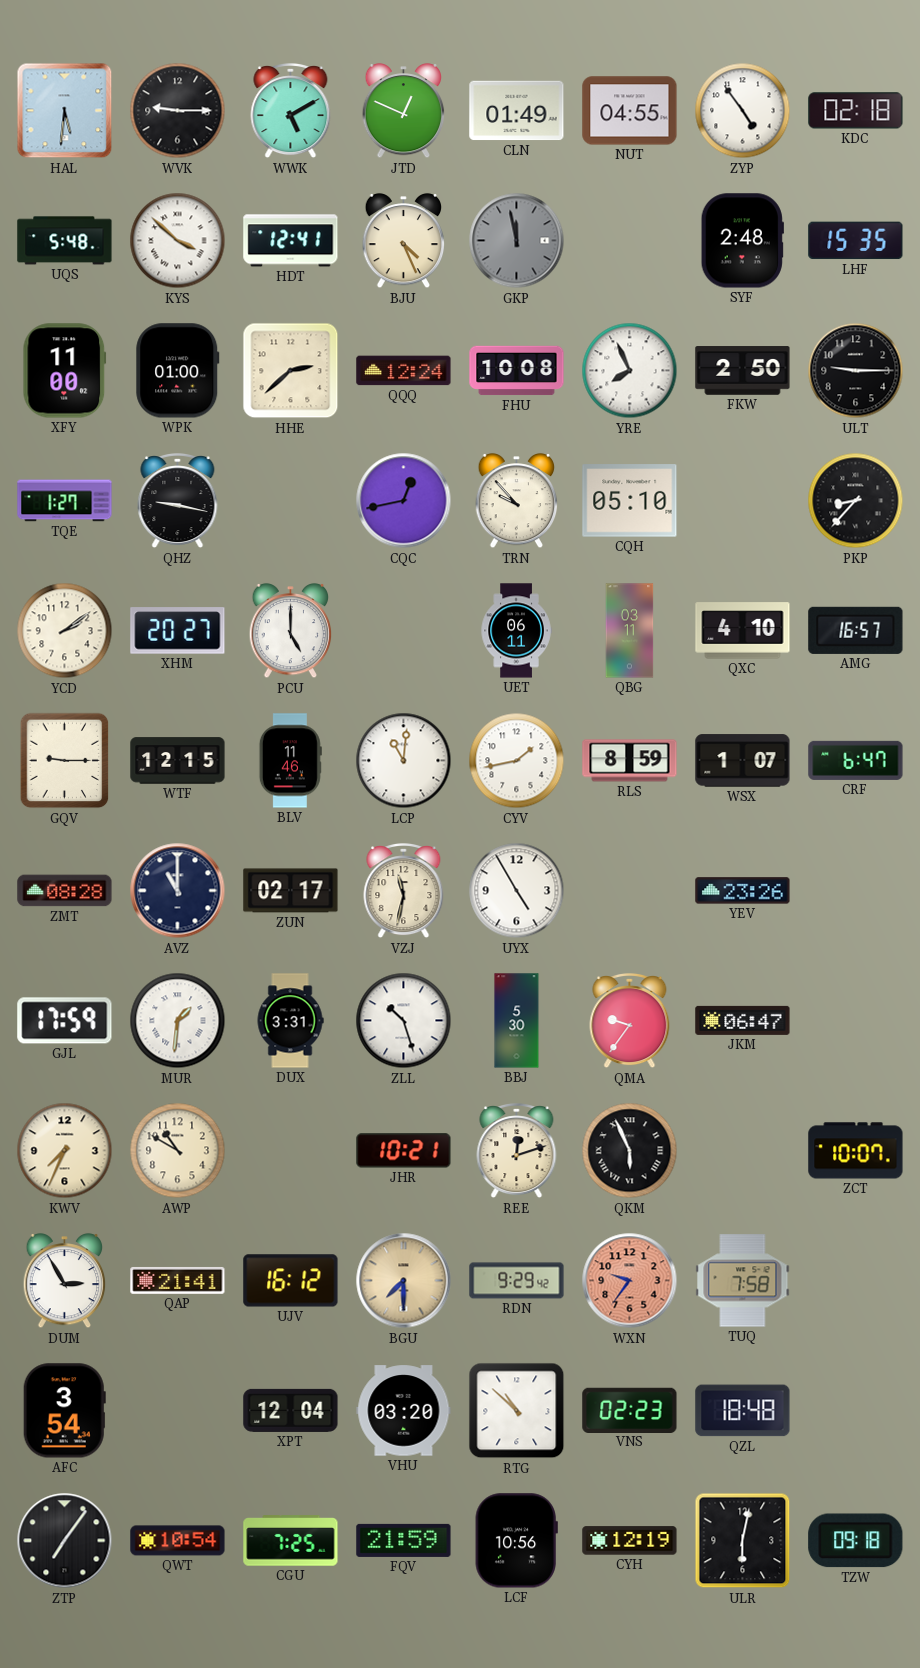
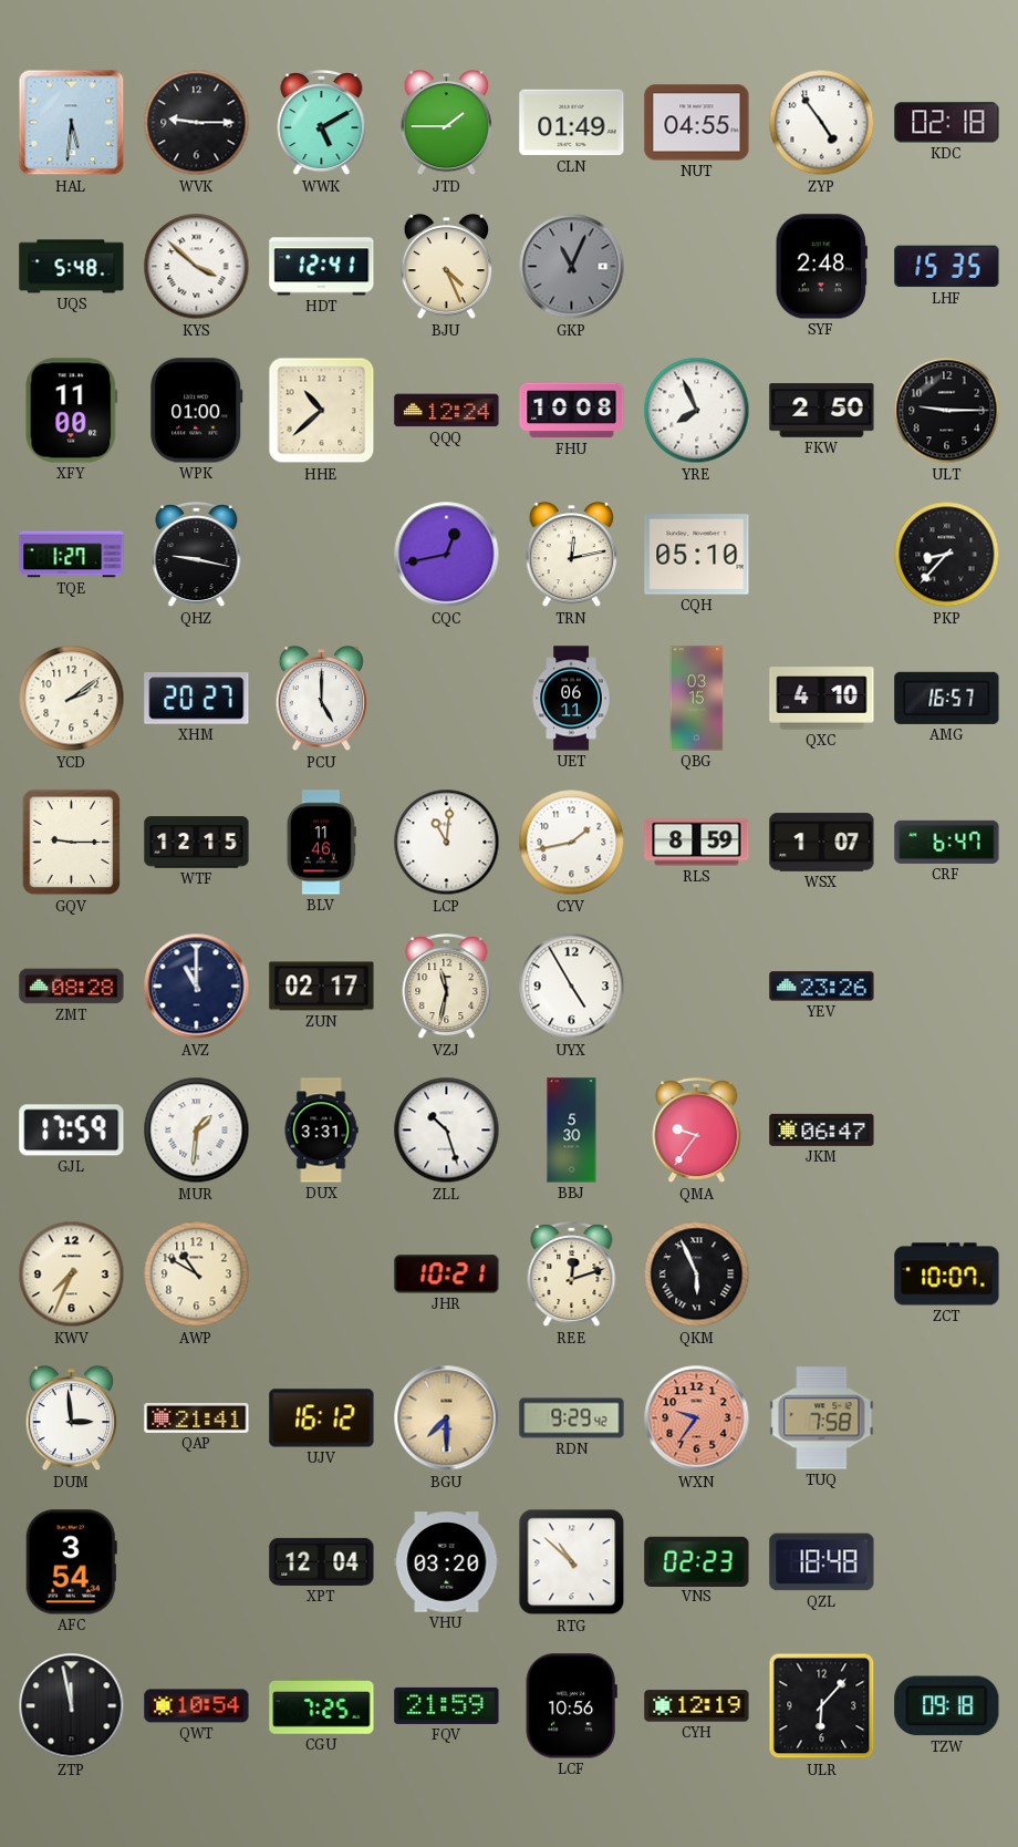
JTD: 12:49 -> 1:45
GKP: 11:58 -> 11:04
HHE: 2:38 -> 10:38
TRN: 9:53 -> 12:13
QBG: 03:11 -> 03:15
DUM: 2:55 -> 2:59
ZTP: 7:06 -> 11:58
ULR: 6:02 -> 6:07
